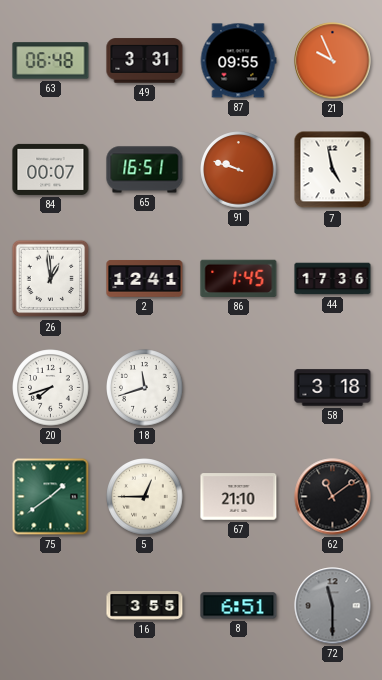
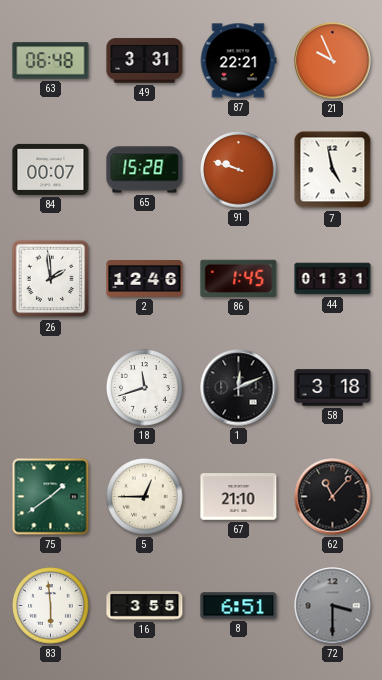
87: 09:55 -> 22:21
65: 16:51 -> 15:28
26: 12:59 -> 1:59
2: 12:41 -> 12:46
44: 17:36 -> 01:31
20: 7:42 -> none
1: none -> 12:11
62: 11:09 -> 11:07
83: none -> 5:59
72: 11:30 -> 3:30
